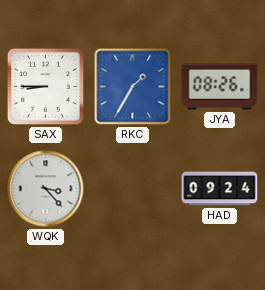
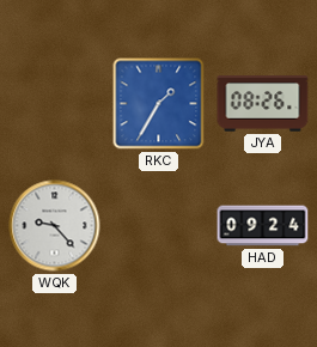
SAX: 8:45 -> none
WQK: 3:23 -> 9:23
